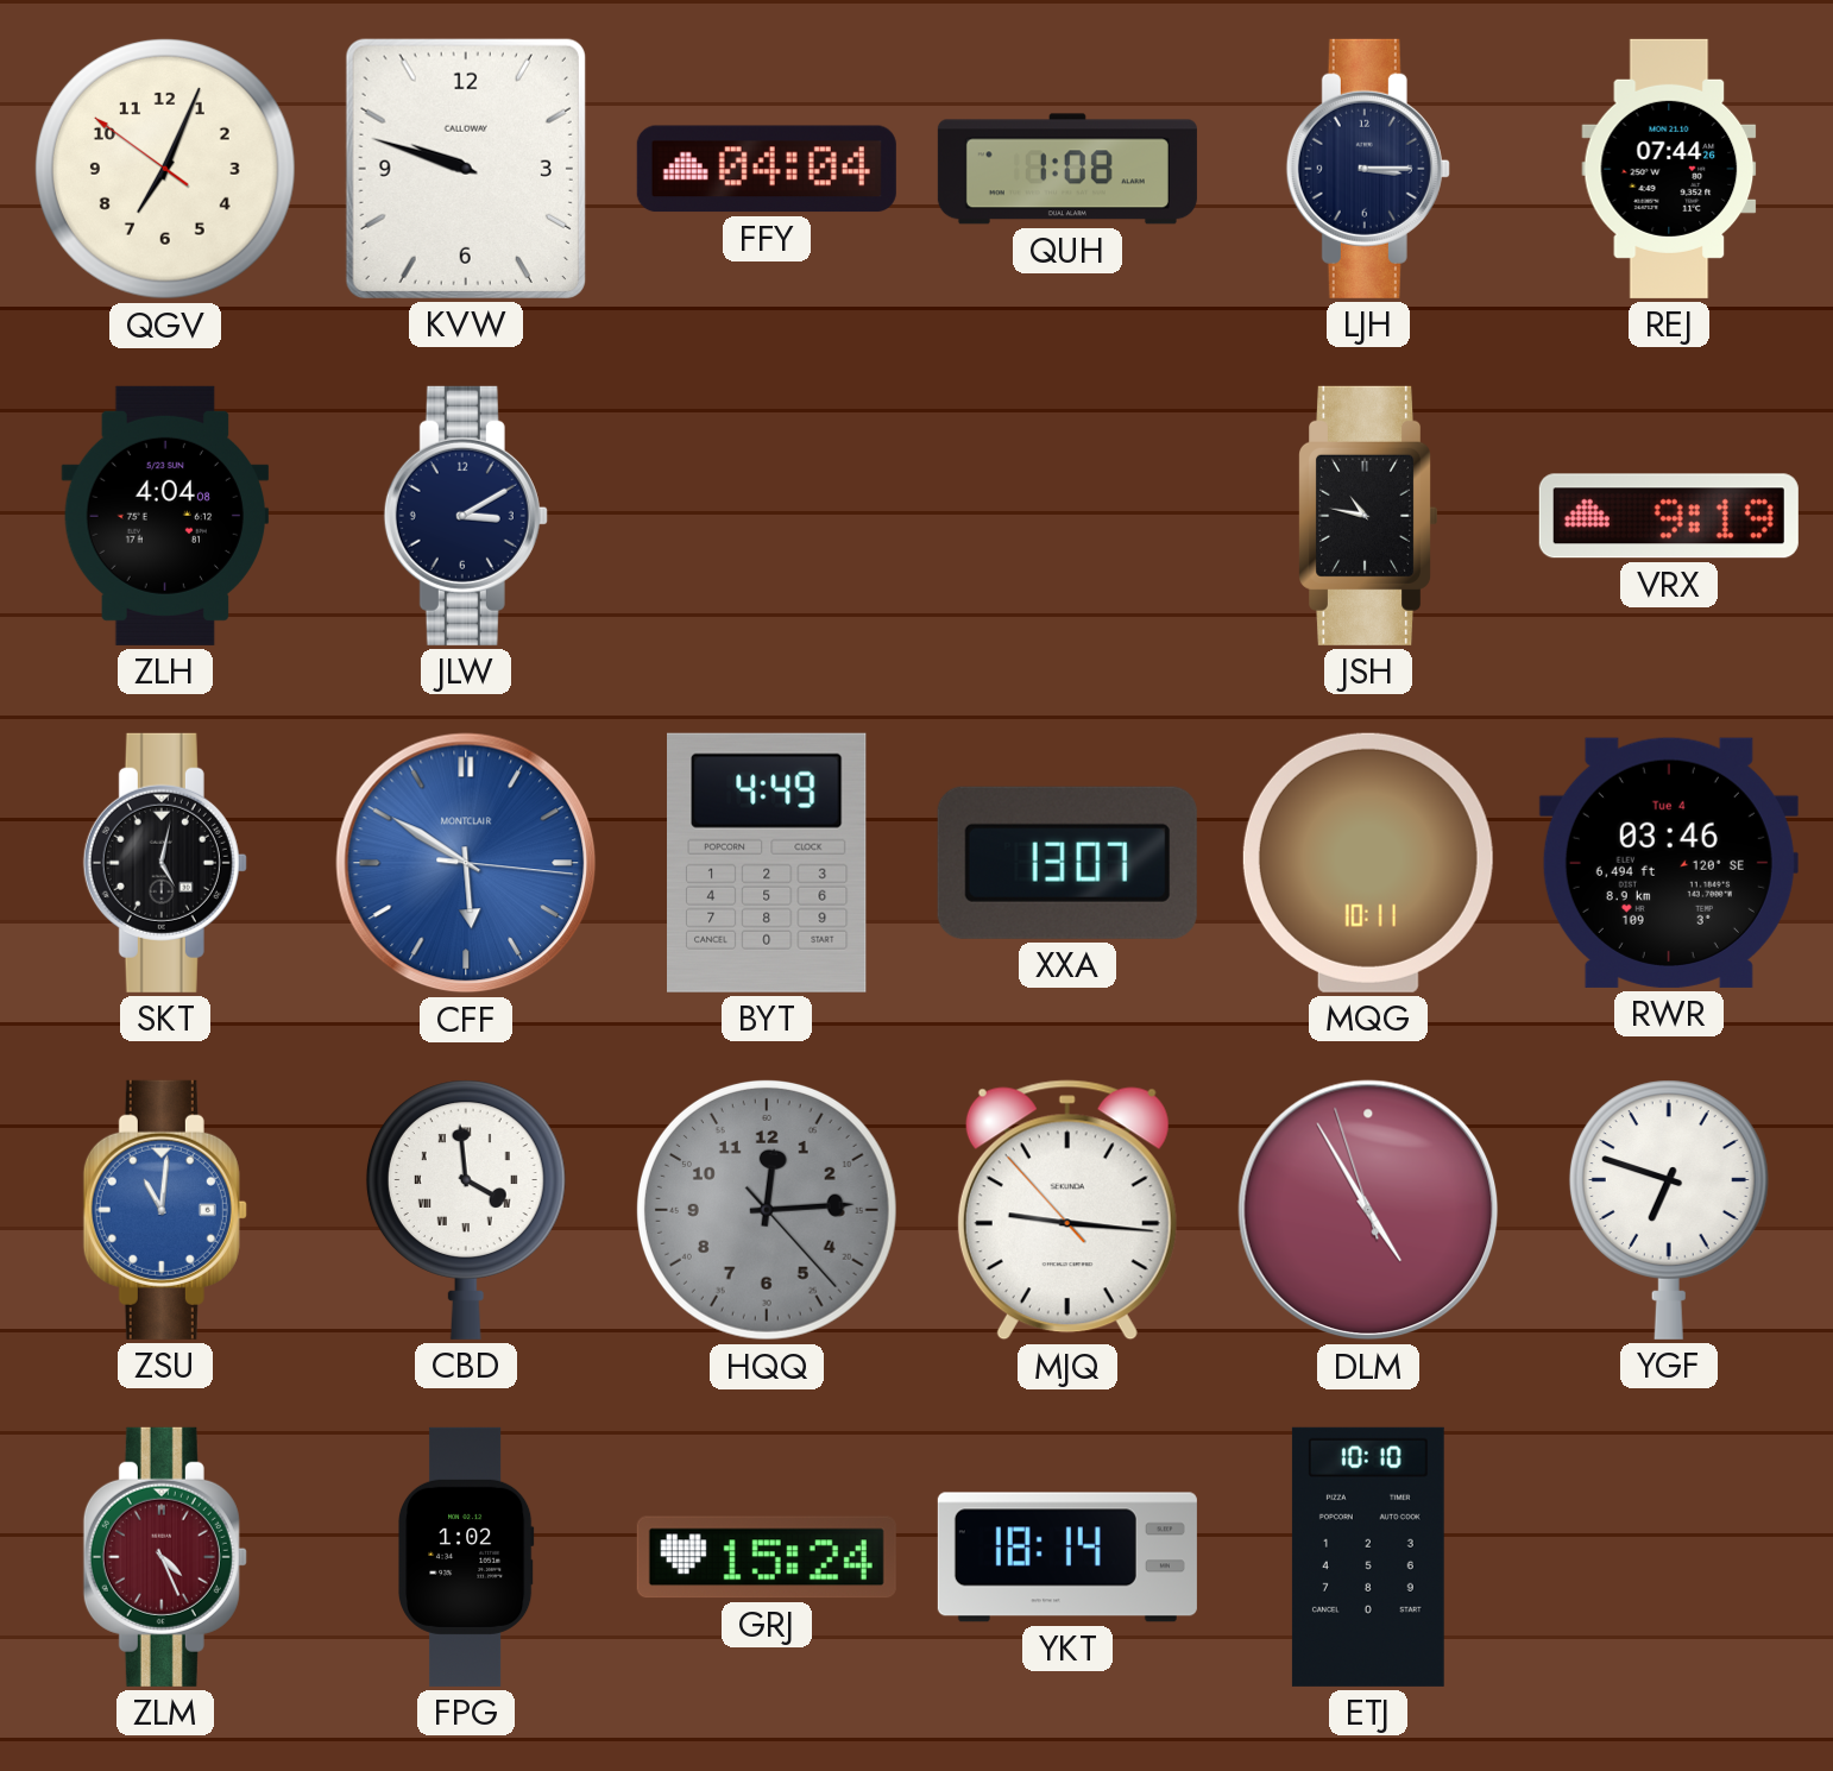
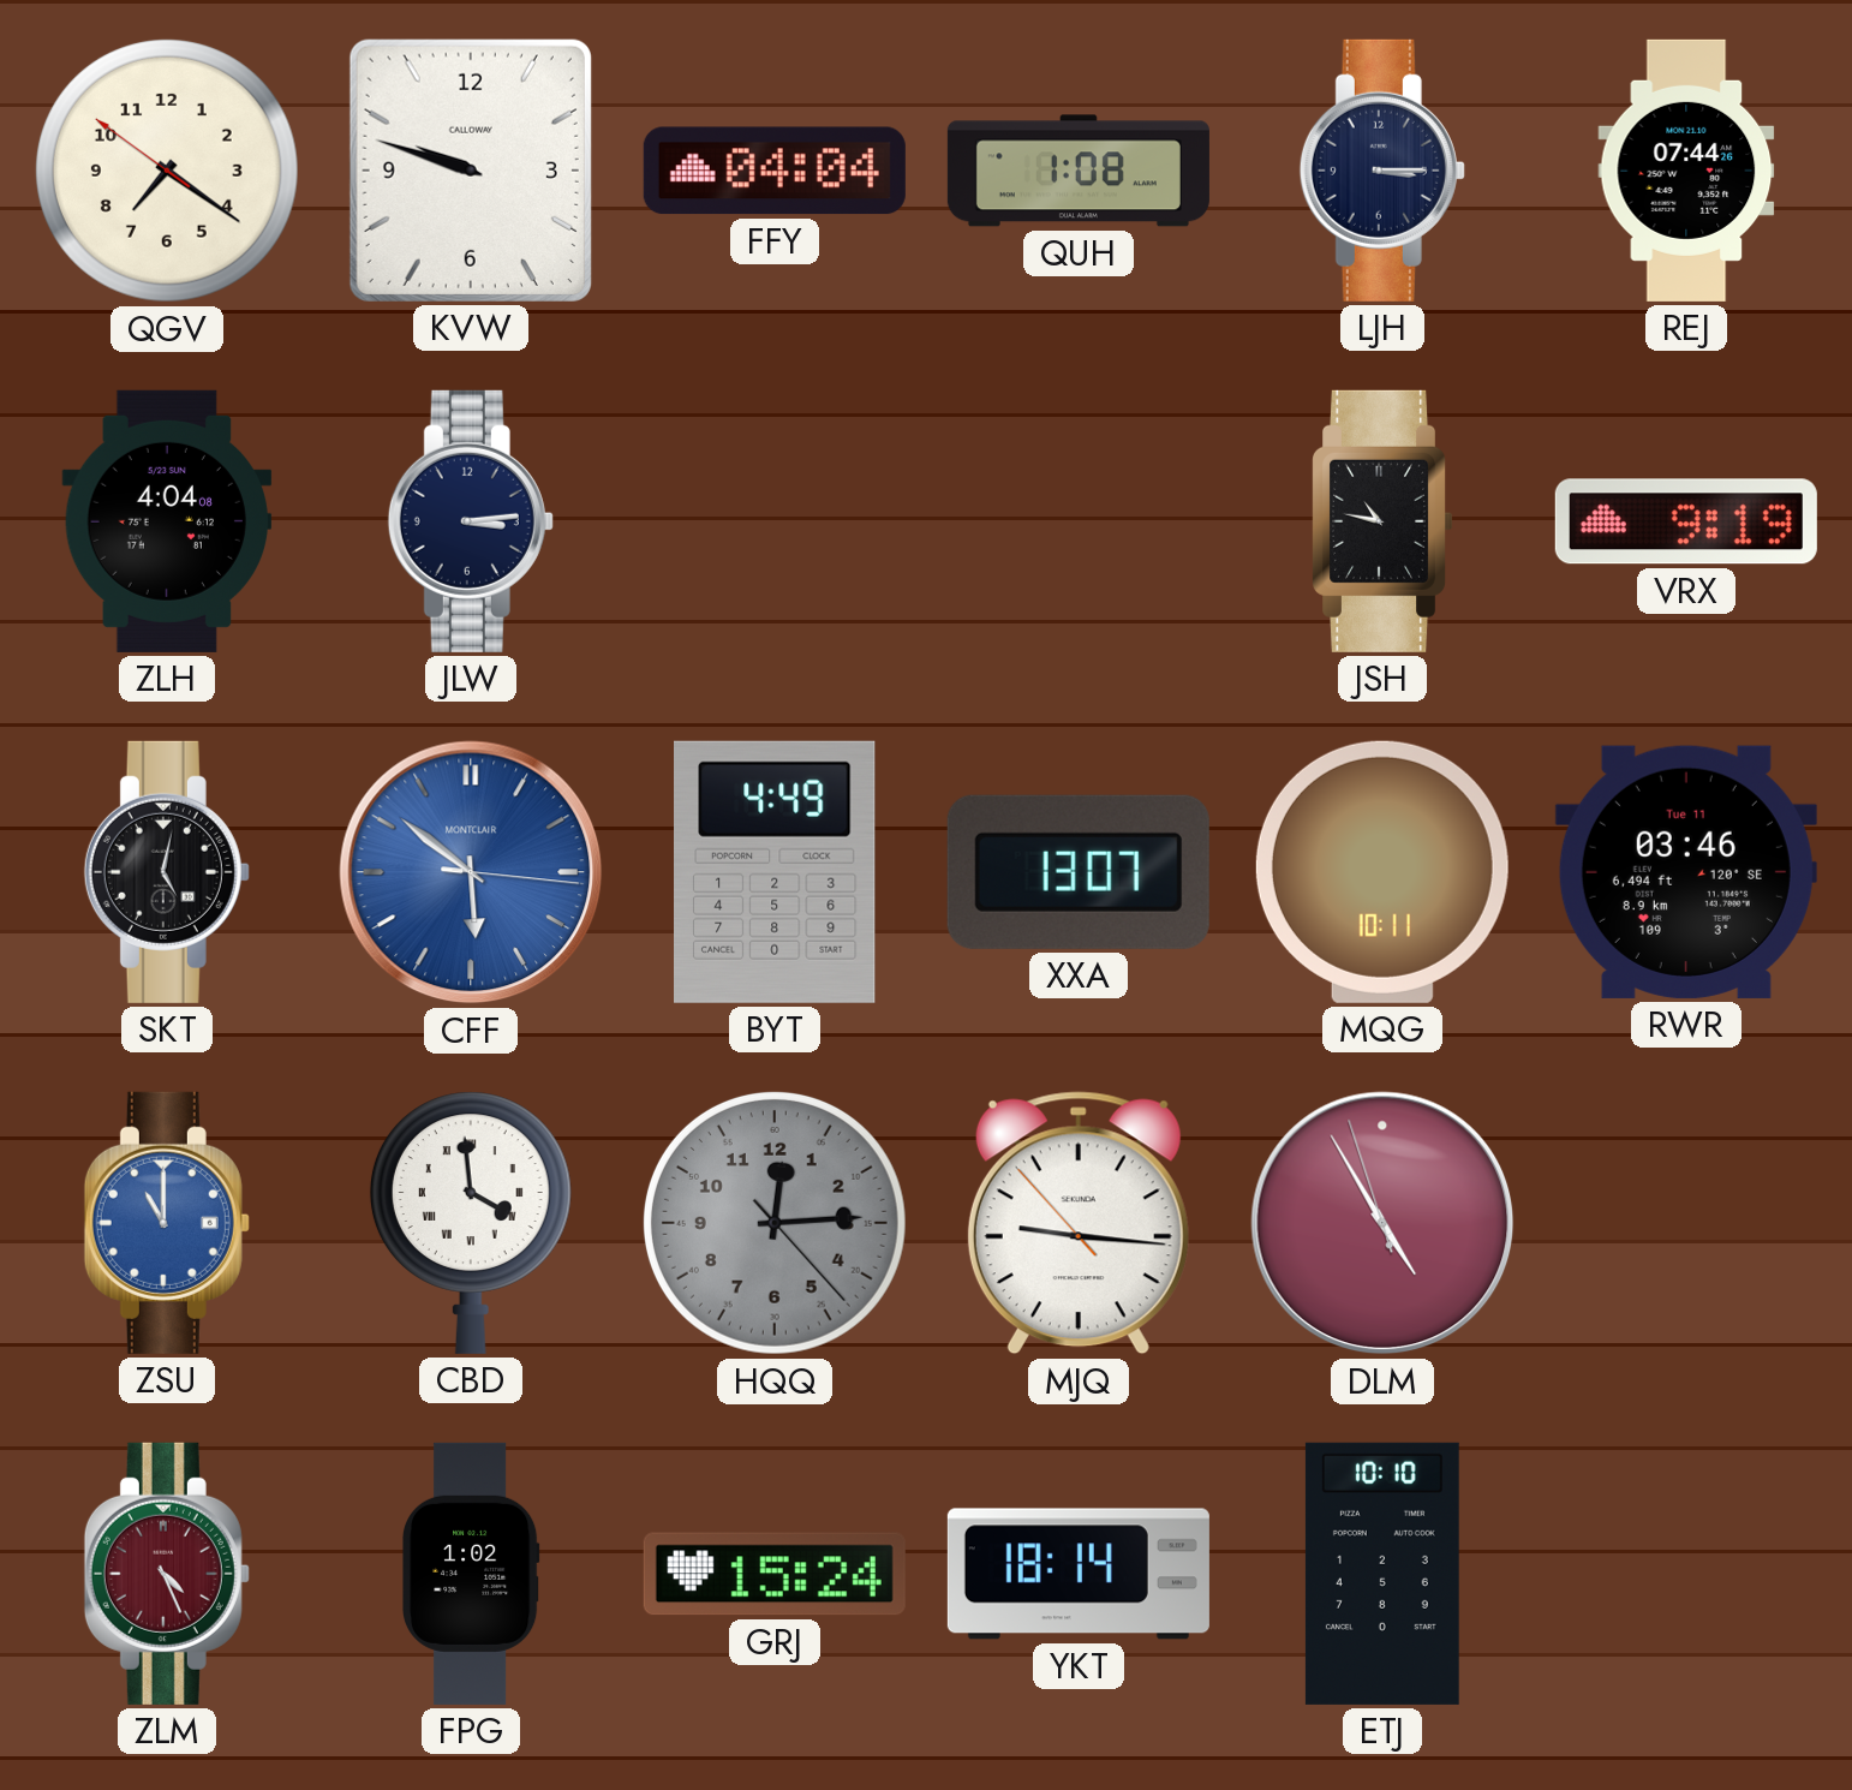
QGV: 7:03 -> 7:20
JLW: 3:10 -> 3:14
CFF: 5:50 -> 5:51
RWR date: Tue 4 -> Tue 11
ZSU: 11:01 -> 11:00
YGF: 6:48 -> none
